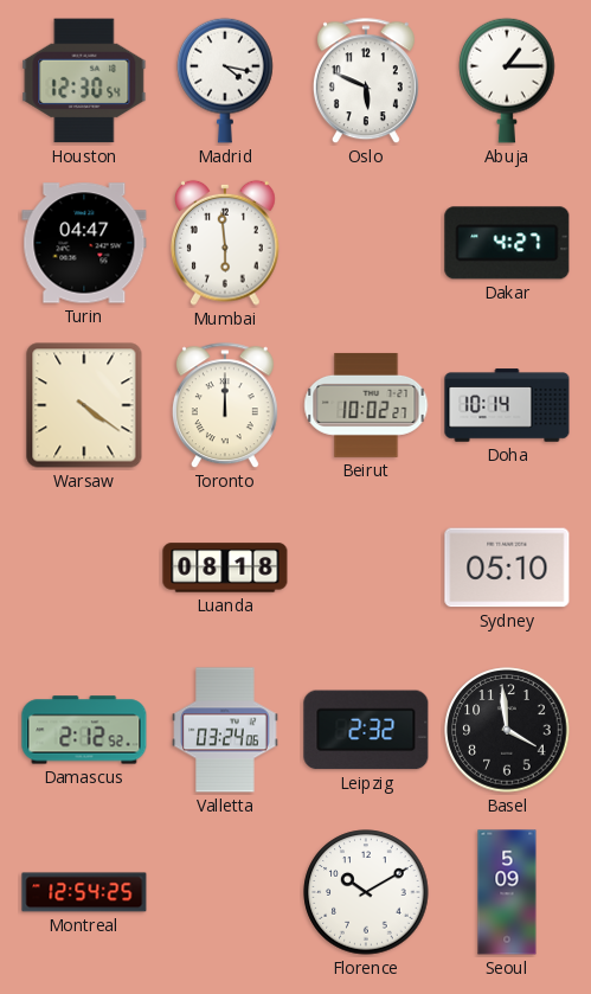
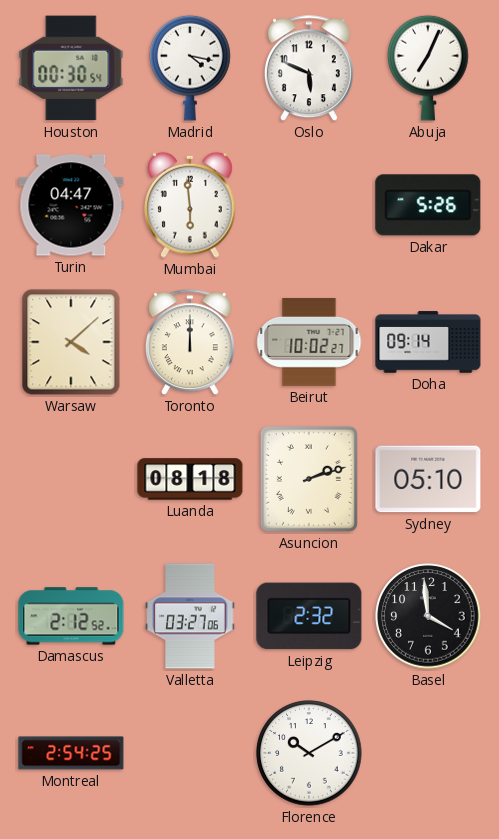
Houston: 12:30 -> 00:30
Abuja: 1:15 -> 7:04
Dakar: 4:27 -> 5:26
Warsaw: 4:21 -> 4:08
Doha: 10:14 -> 09:14
Asuncion: none -> 2:12
Valletta: 03:24 -> 03:27
Montreal: 12:54 -> 2:54
Seoul: 5:09 -> none
